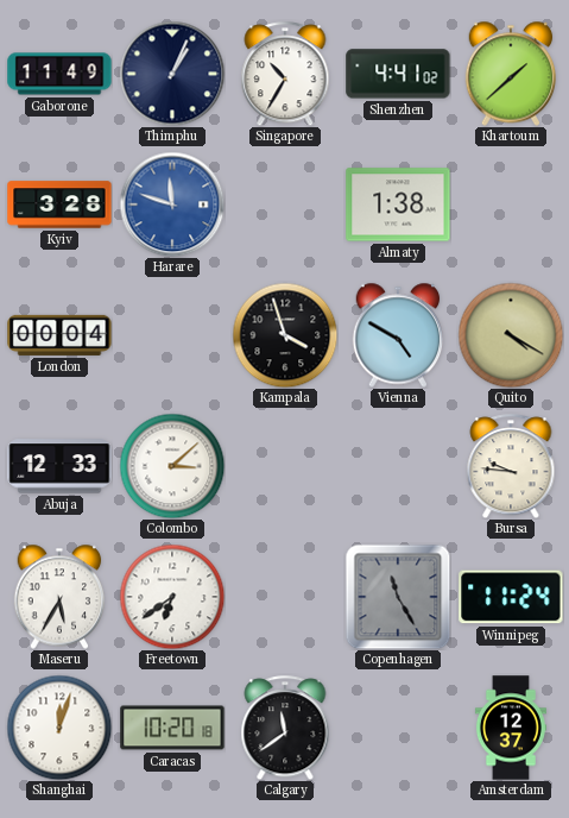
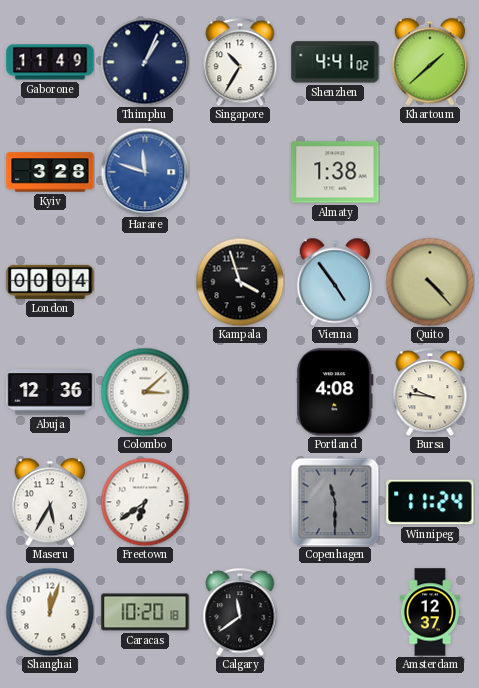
Vienna: 4:50 -> 4:54
Quito: 4:20 -> 4:23
Abuja: 12:33 -> 12:36
Portland: none -> 4:08
Copenhagen: 11:25 -> 11:30
